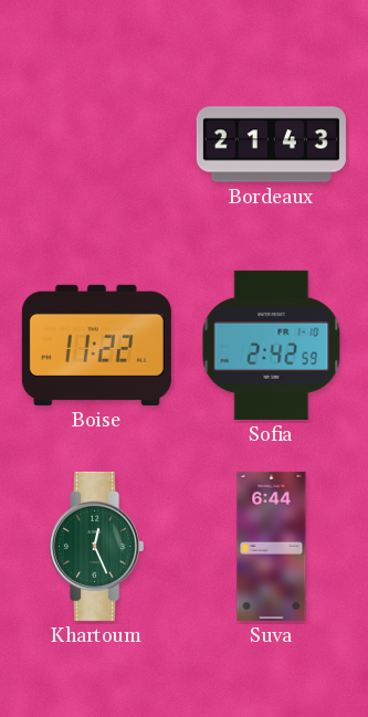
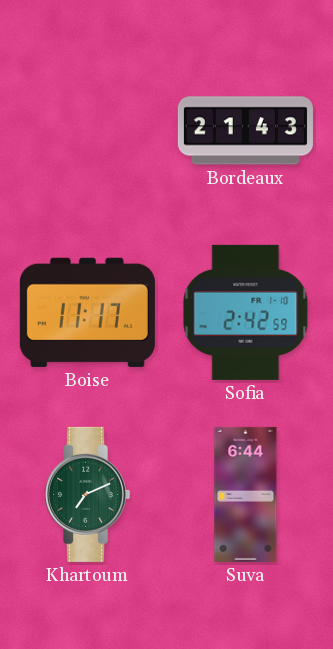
Boise: 11:22 -> 11:17
Khartoum: 12:26 -> 7:11
